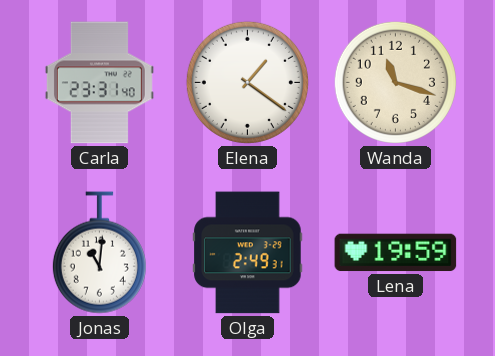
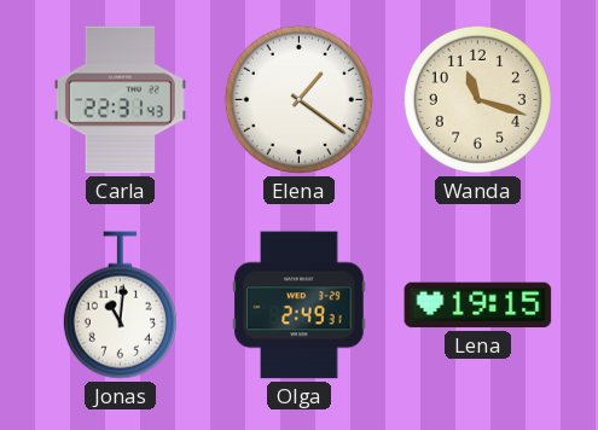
Carla: 23:31 -> 22:31
Lena: 19:59 -> 19:15
